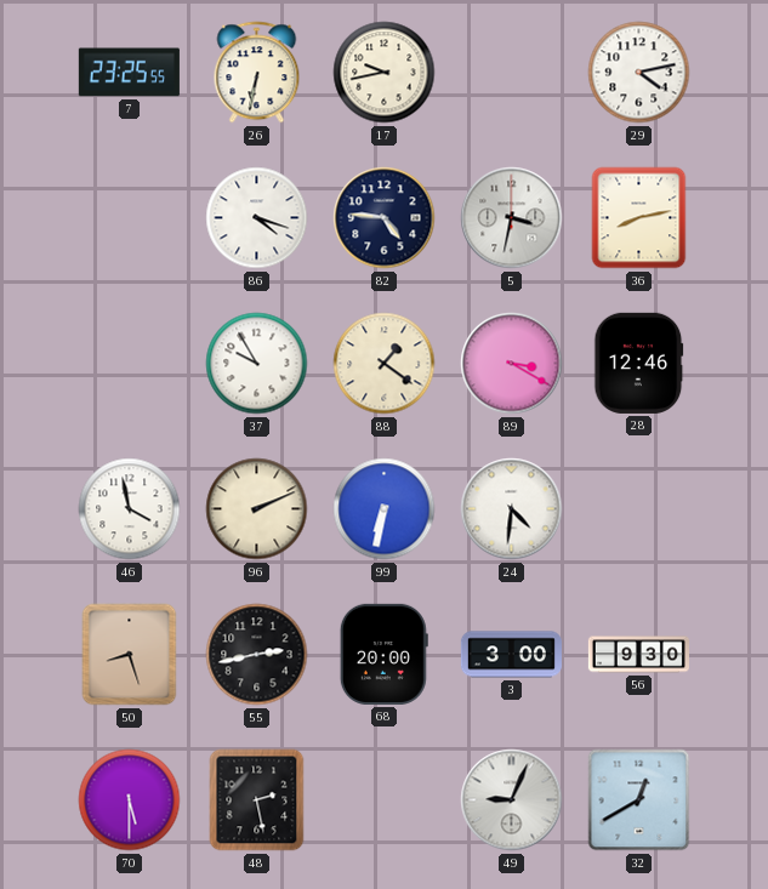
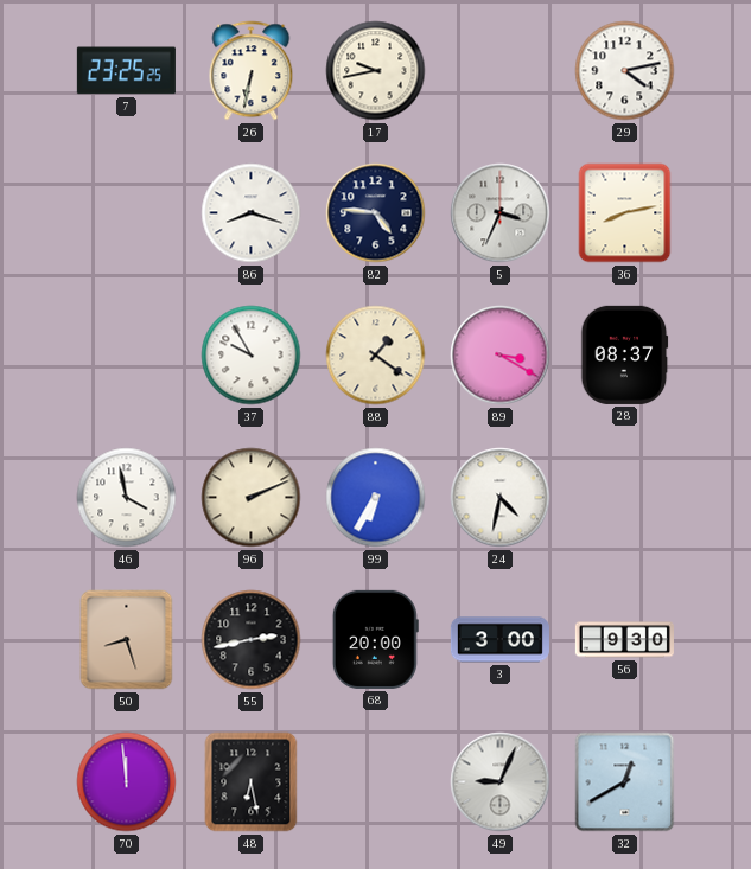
7: 23:25:55 -> 23:25:25
86: 4:18 -> 8:18
5: 3:32 -> 3:34
28: 12:46 -> 08:37
99: 6:32 -> 6:35
24: 4:31 -> 4:32
70: 5:30 -> 11:59
48: 2:28 -> 6:28
